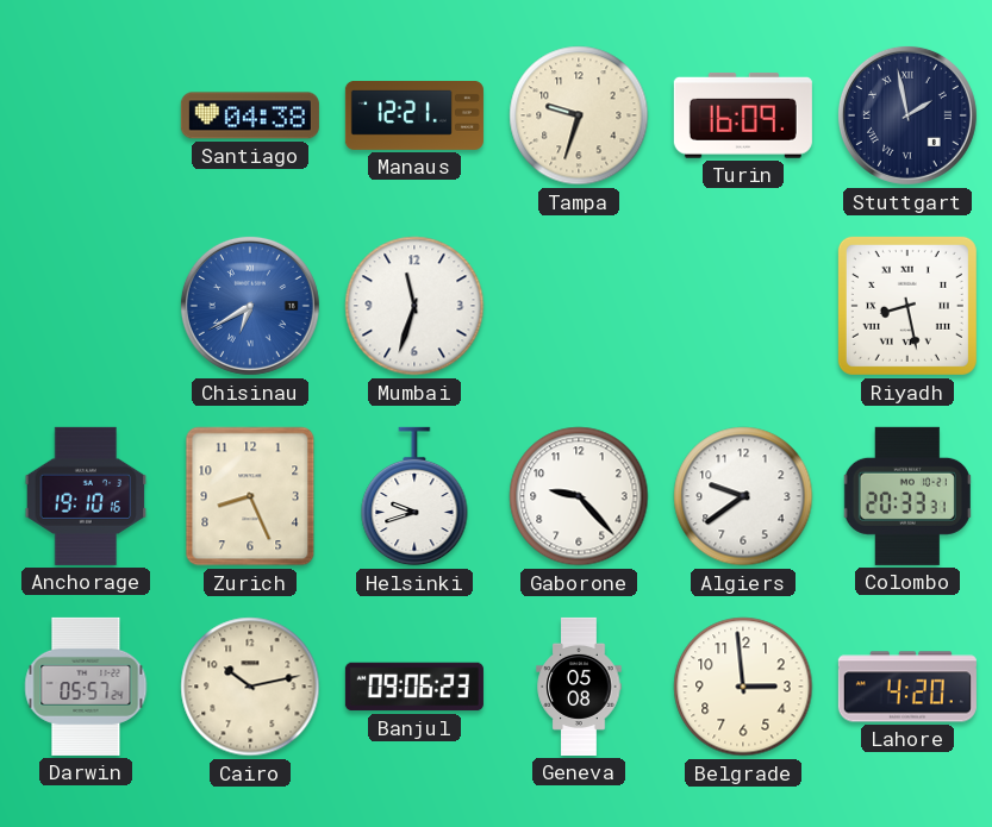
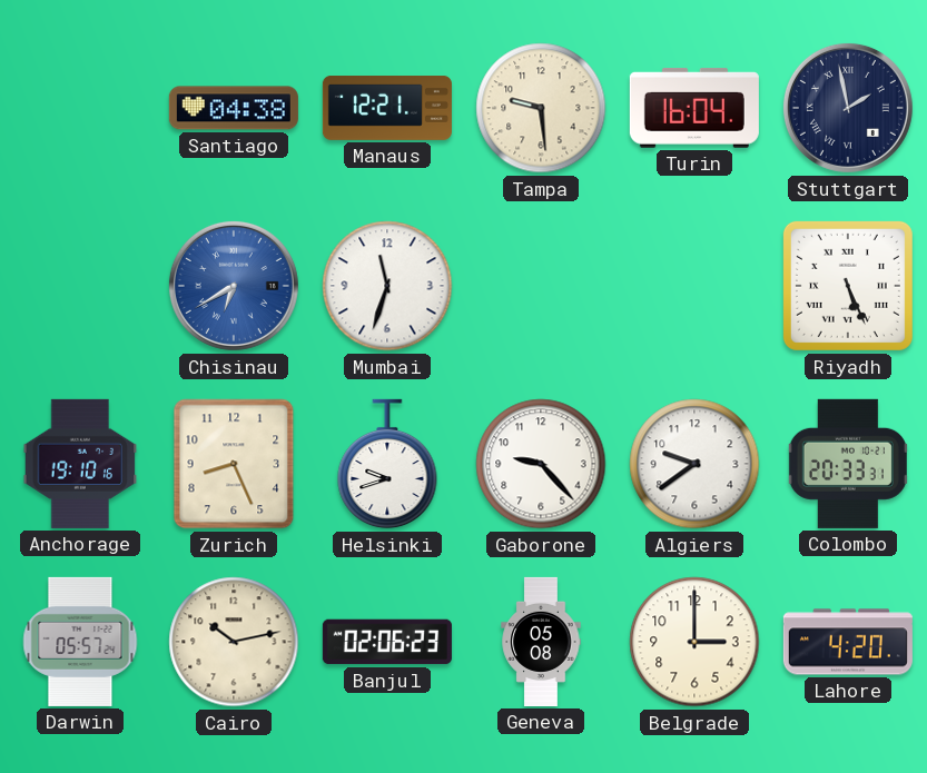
Tampa: 9:33 -> 9:29
Turin: 16:09 -> 16:04
Riyadh: 8:28 -> 5:26
Banjul: 09:06 -> 02:06
Belgrade: 2:59 -> 3:00
